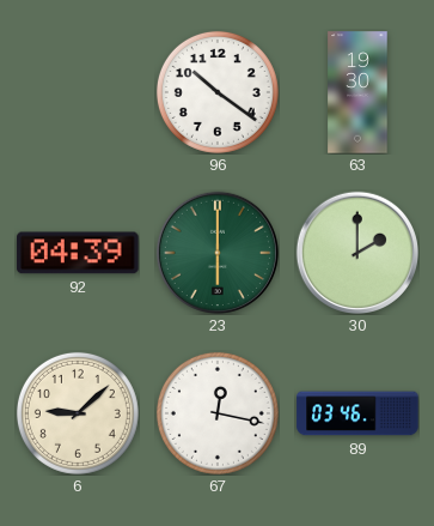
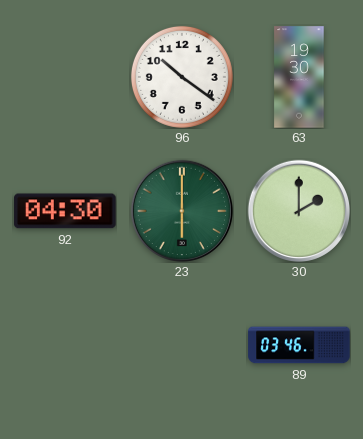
92: 04:39 -> 04:30
6: 9:08 -> none
67: 12:17 -> none
